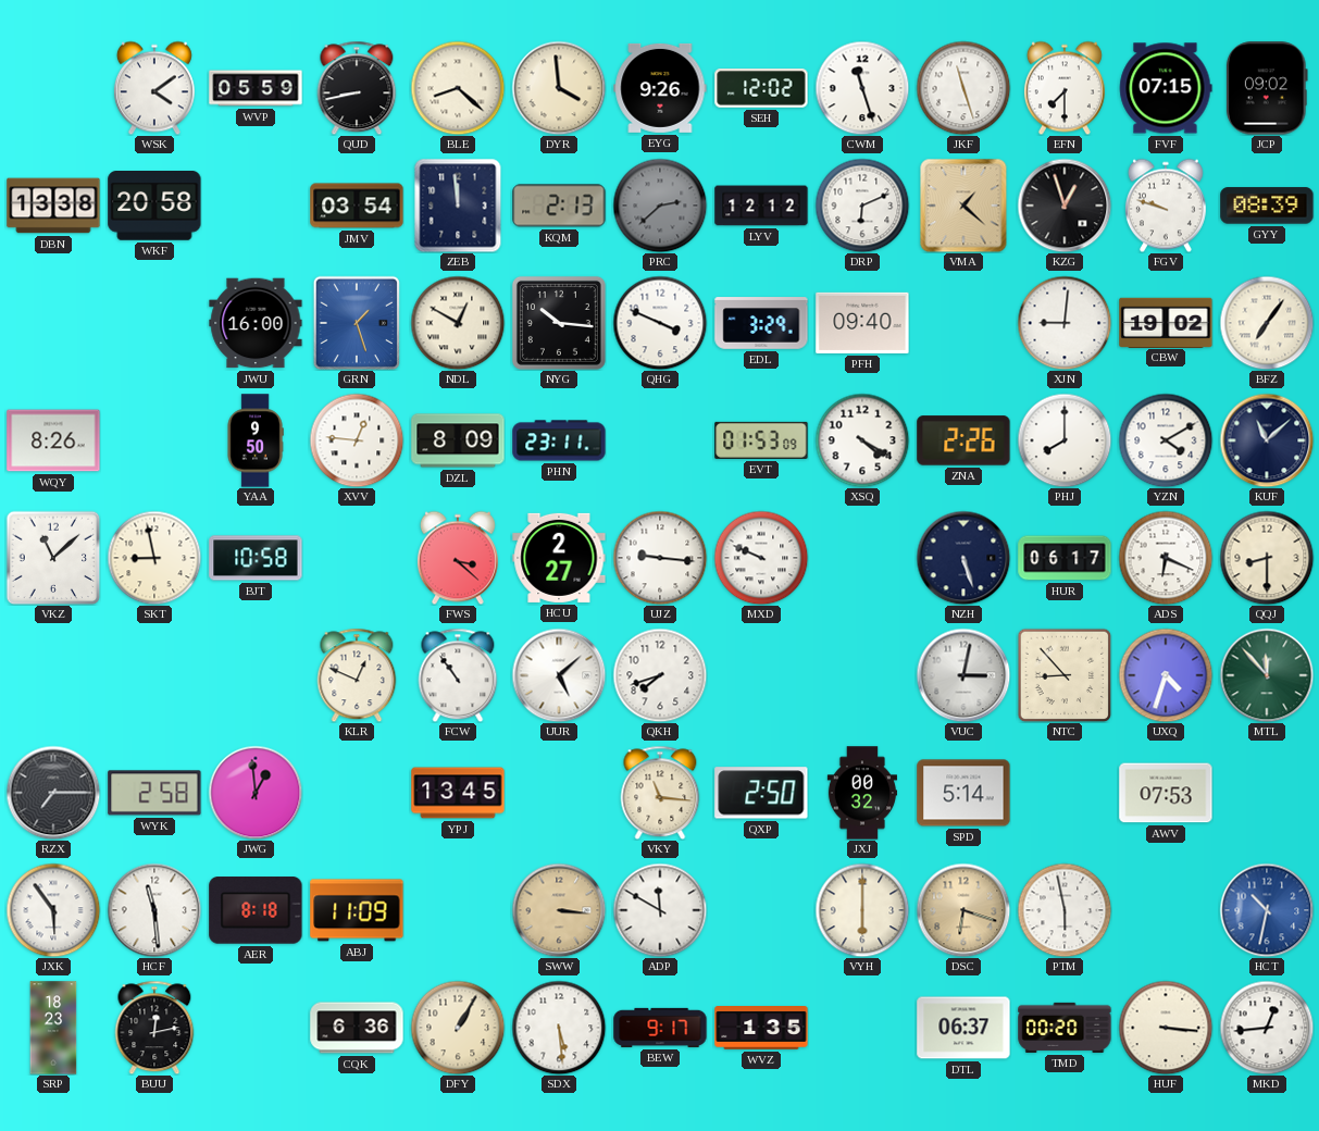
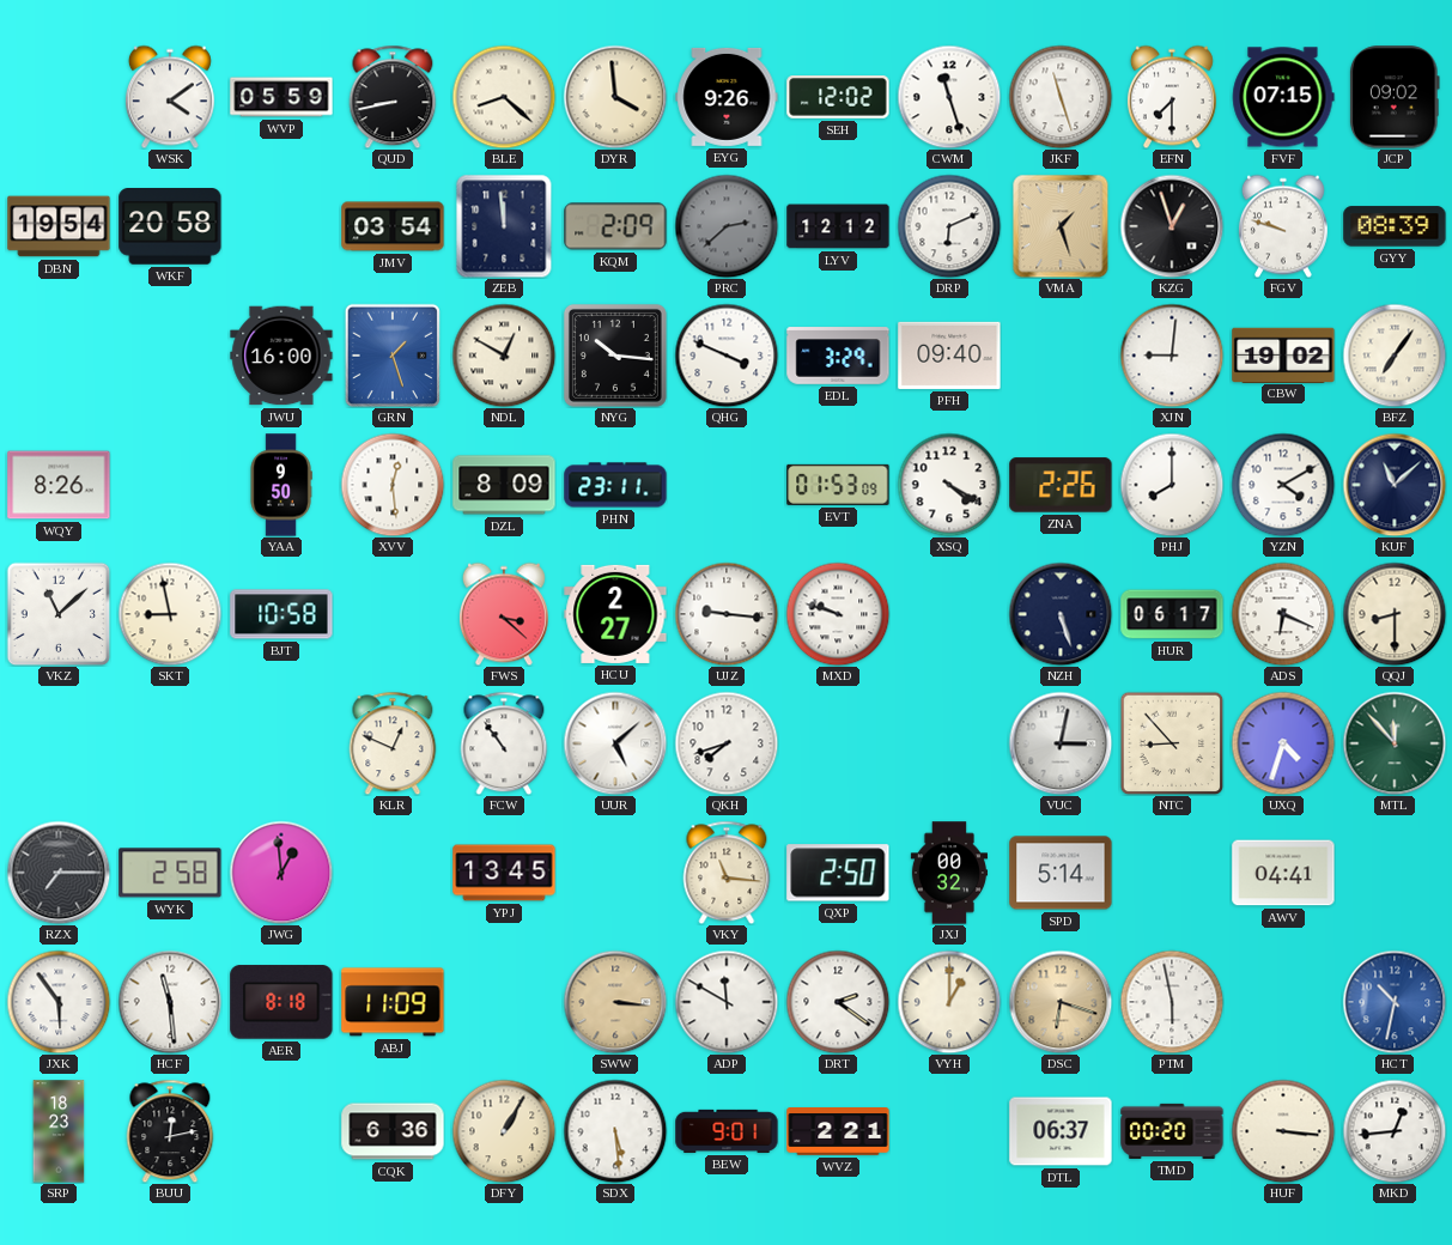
DBN: 13:38 -> 19:54
KQM: 2:13 -> 2:09
VMA: 1:22 -> 1:27
XVV: 12:46 -> 12:29
MXD: 9:49 -> 9:48
AWV: 07:53 -> 04:41
DRT: none -> 2:21
VYH: 6:00 -> 1:00
BEW: 9:17 -> 9:01
WVZ: 1:35 -> 2:21
